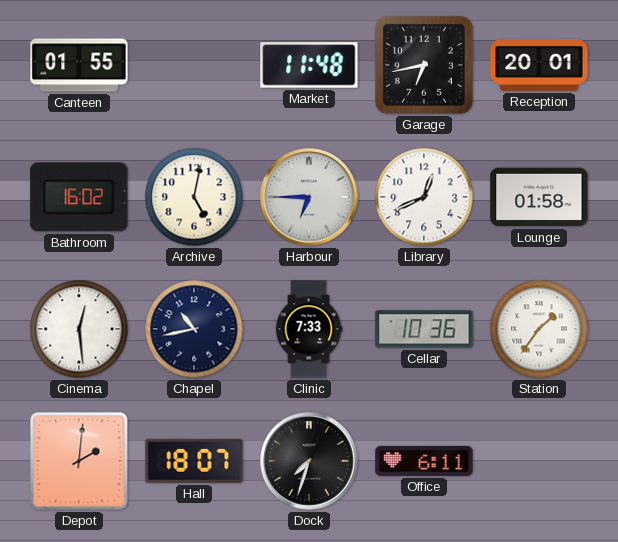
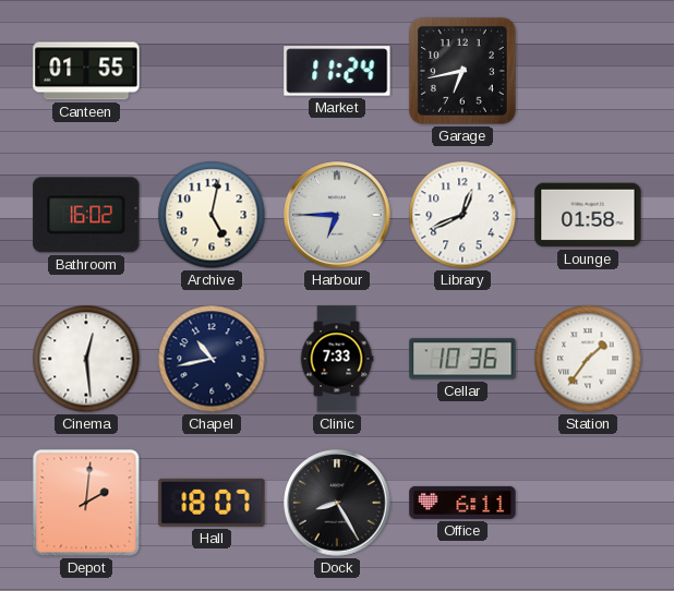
Market: 11:48 -> 11:24
Reception: 20:01 -> none
Dock: 7:33 -> 8:25
